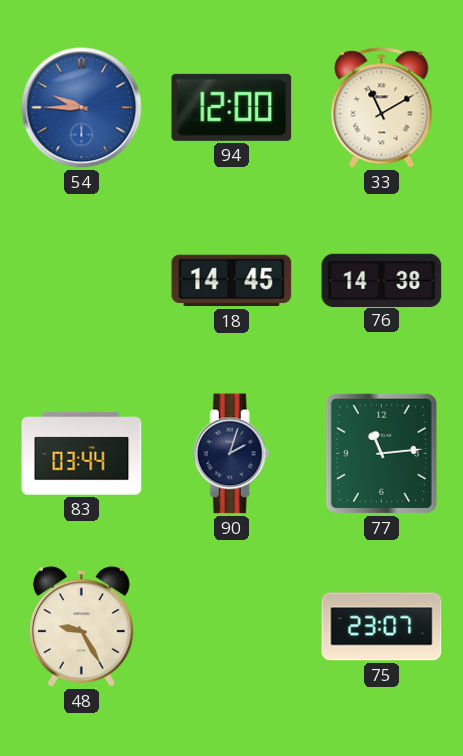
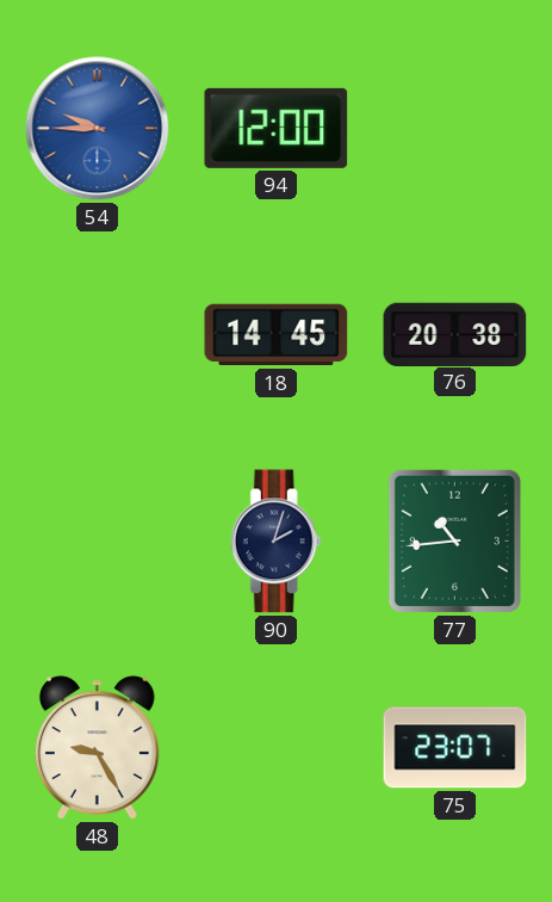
33: 11:10 -> none
76: 14:38 -> 20:38
83: 03:44 -> none
77: 11:14 -> 10:44
